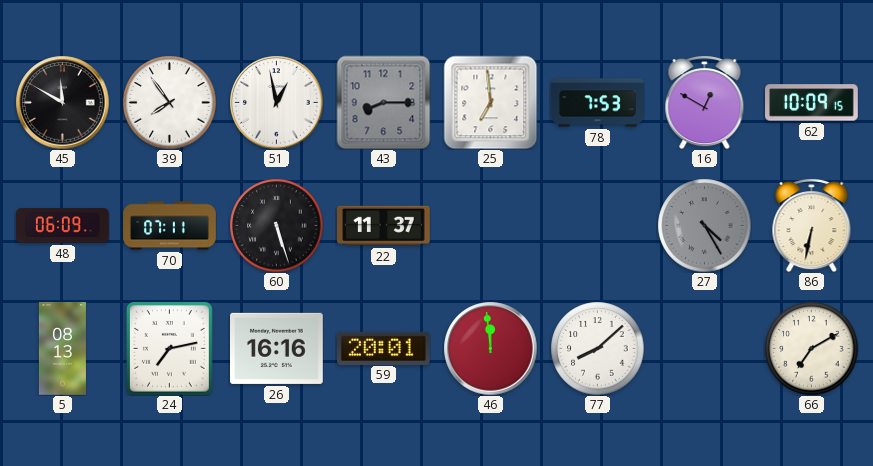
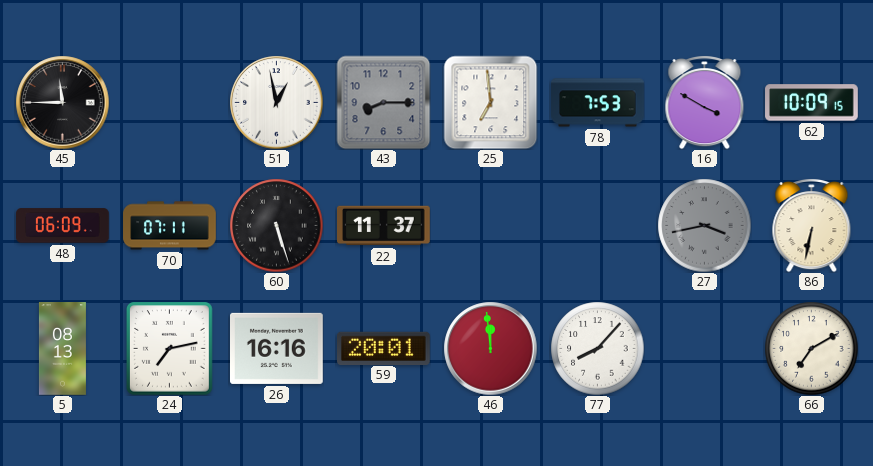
45: 11:50 -> 11:45
39: 7:54 -> none
16: 12:50 -> 3:50
27: 4:25 -> 3:43
77: 8:08 -> 8:07
